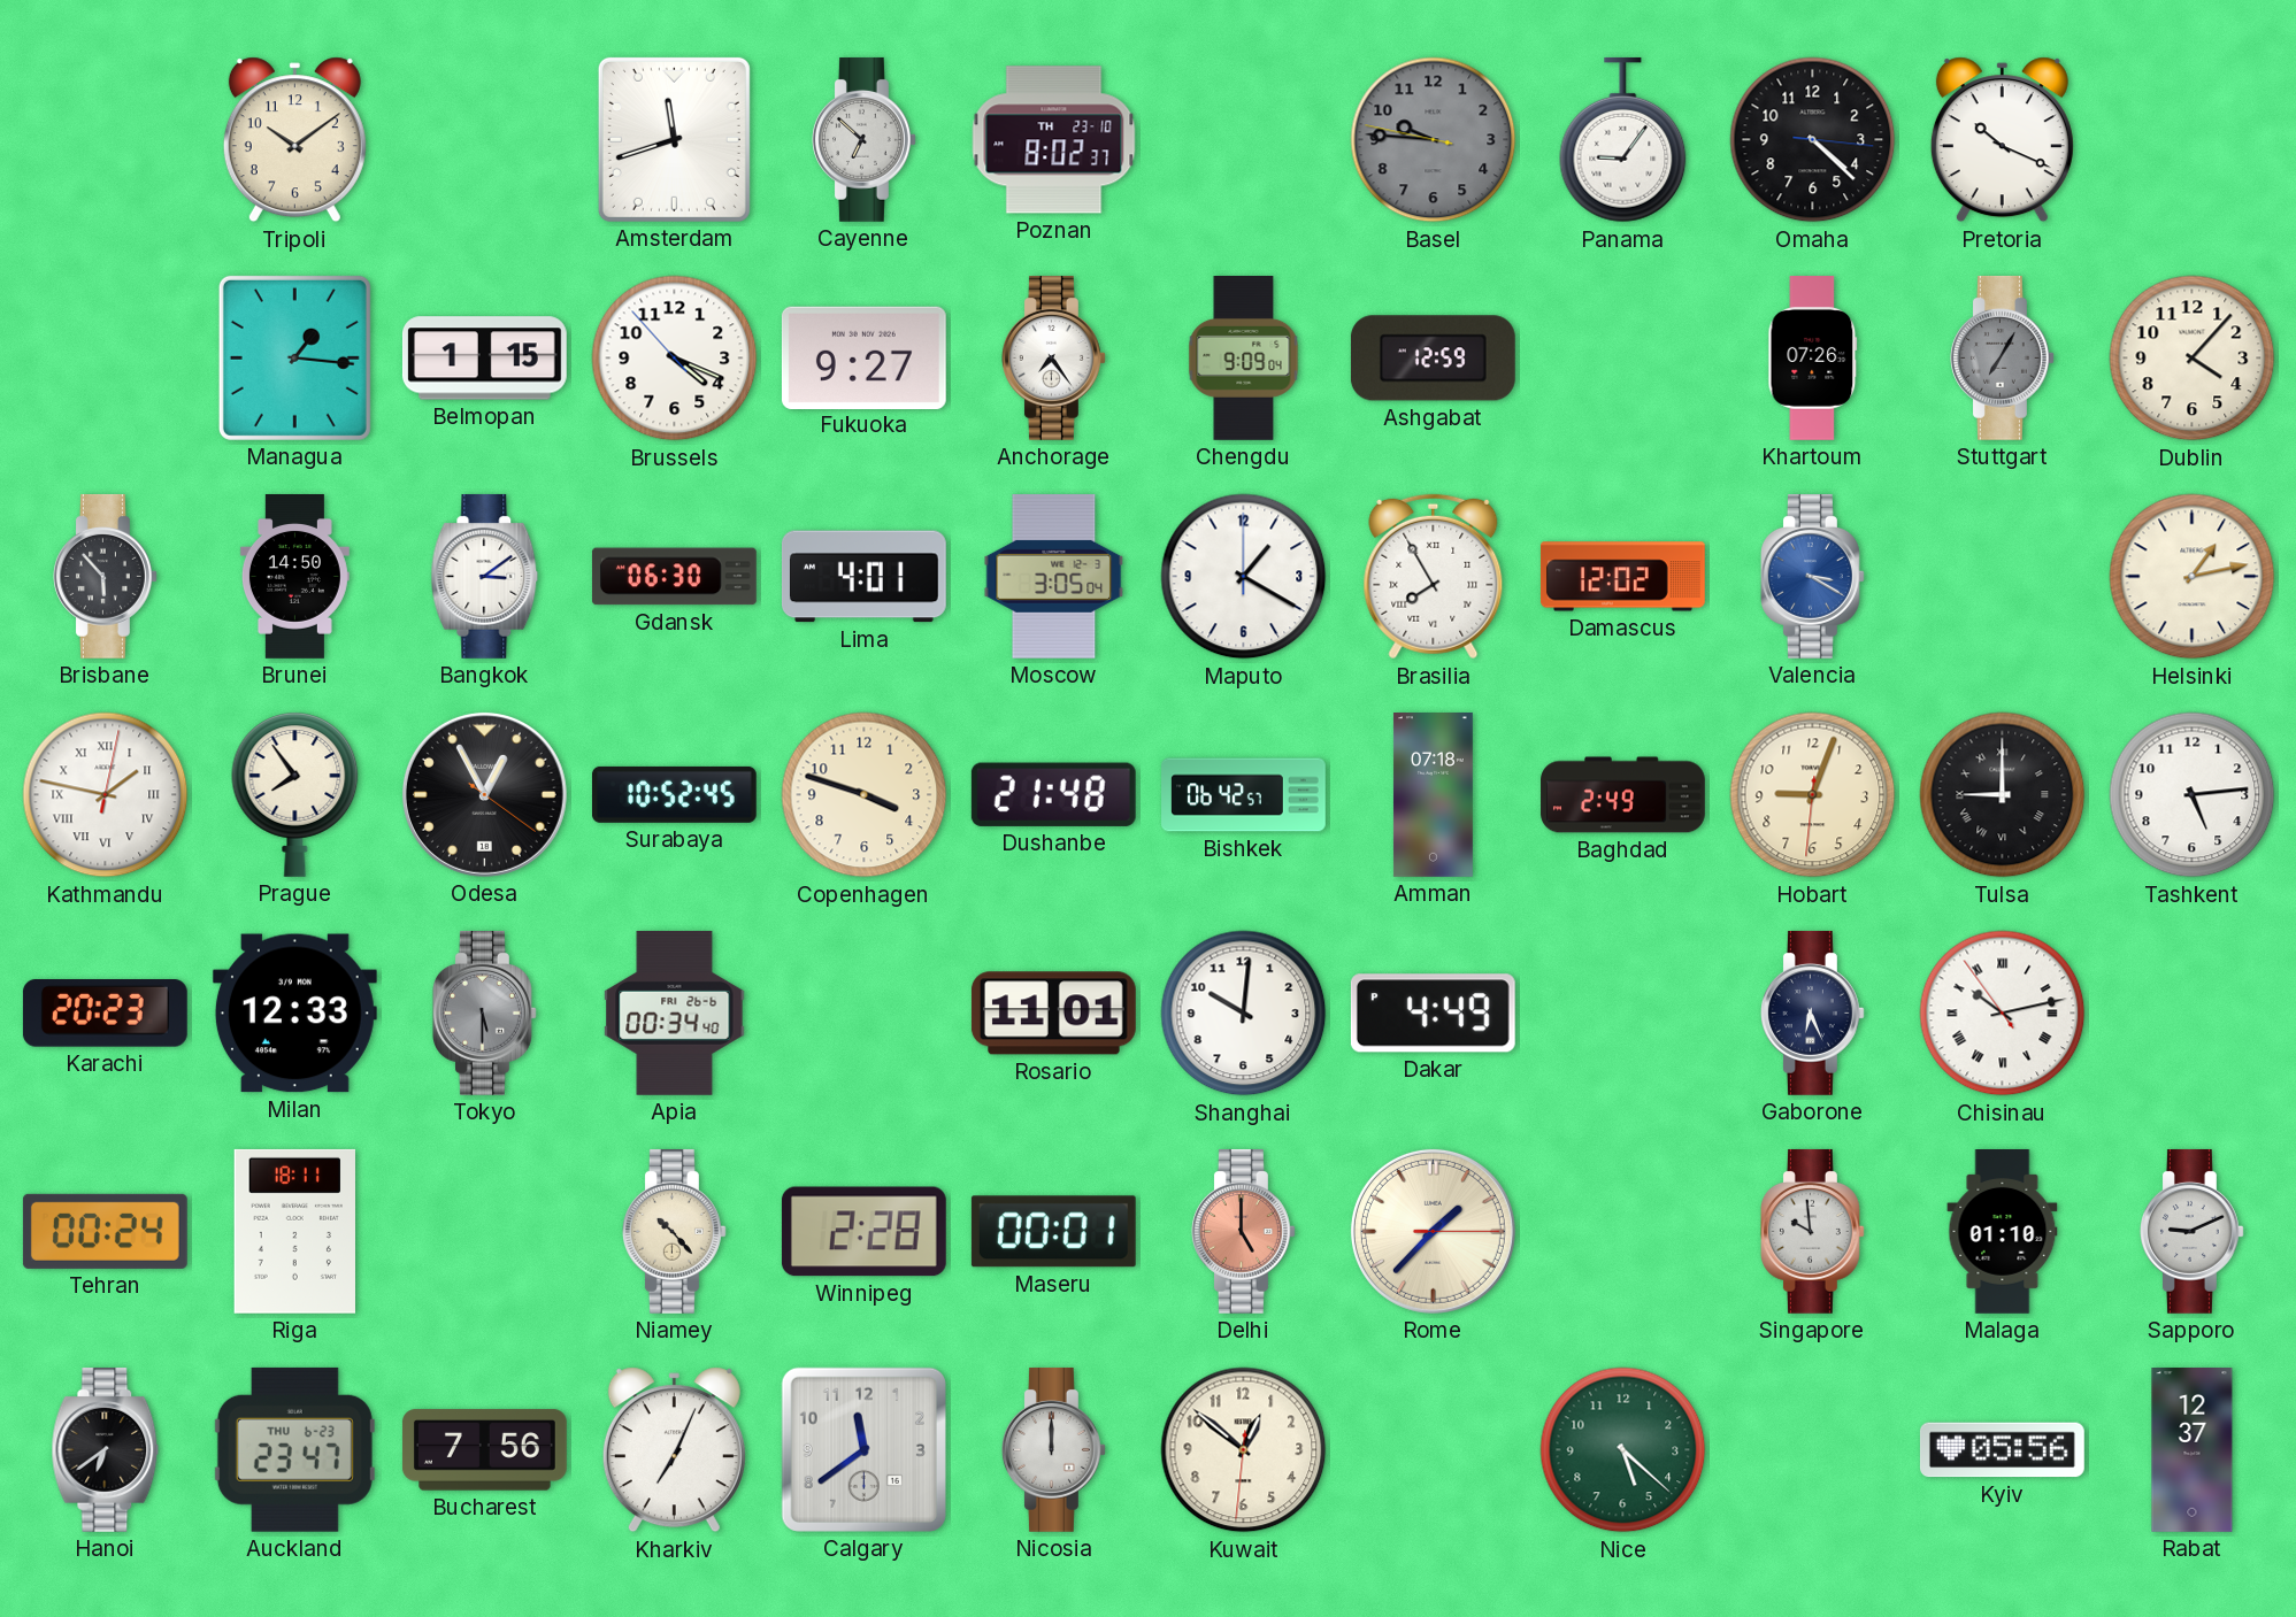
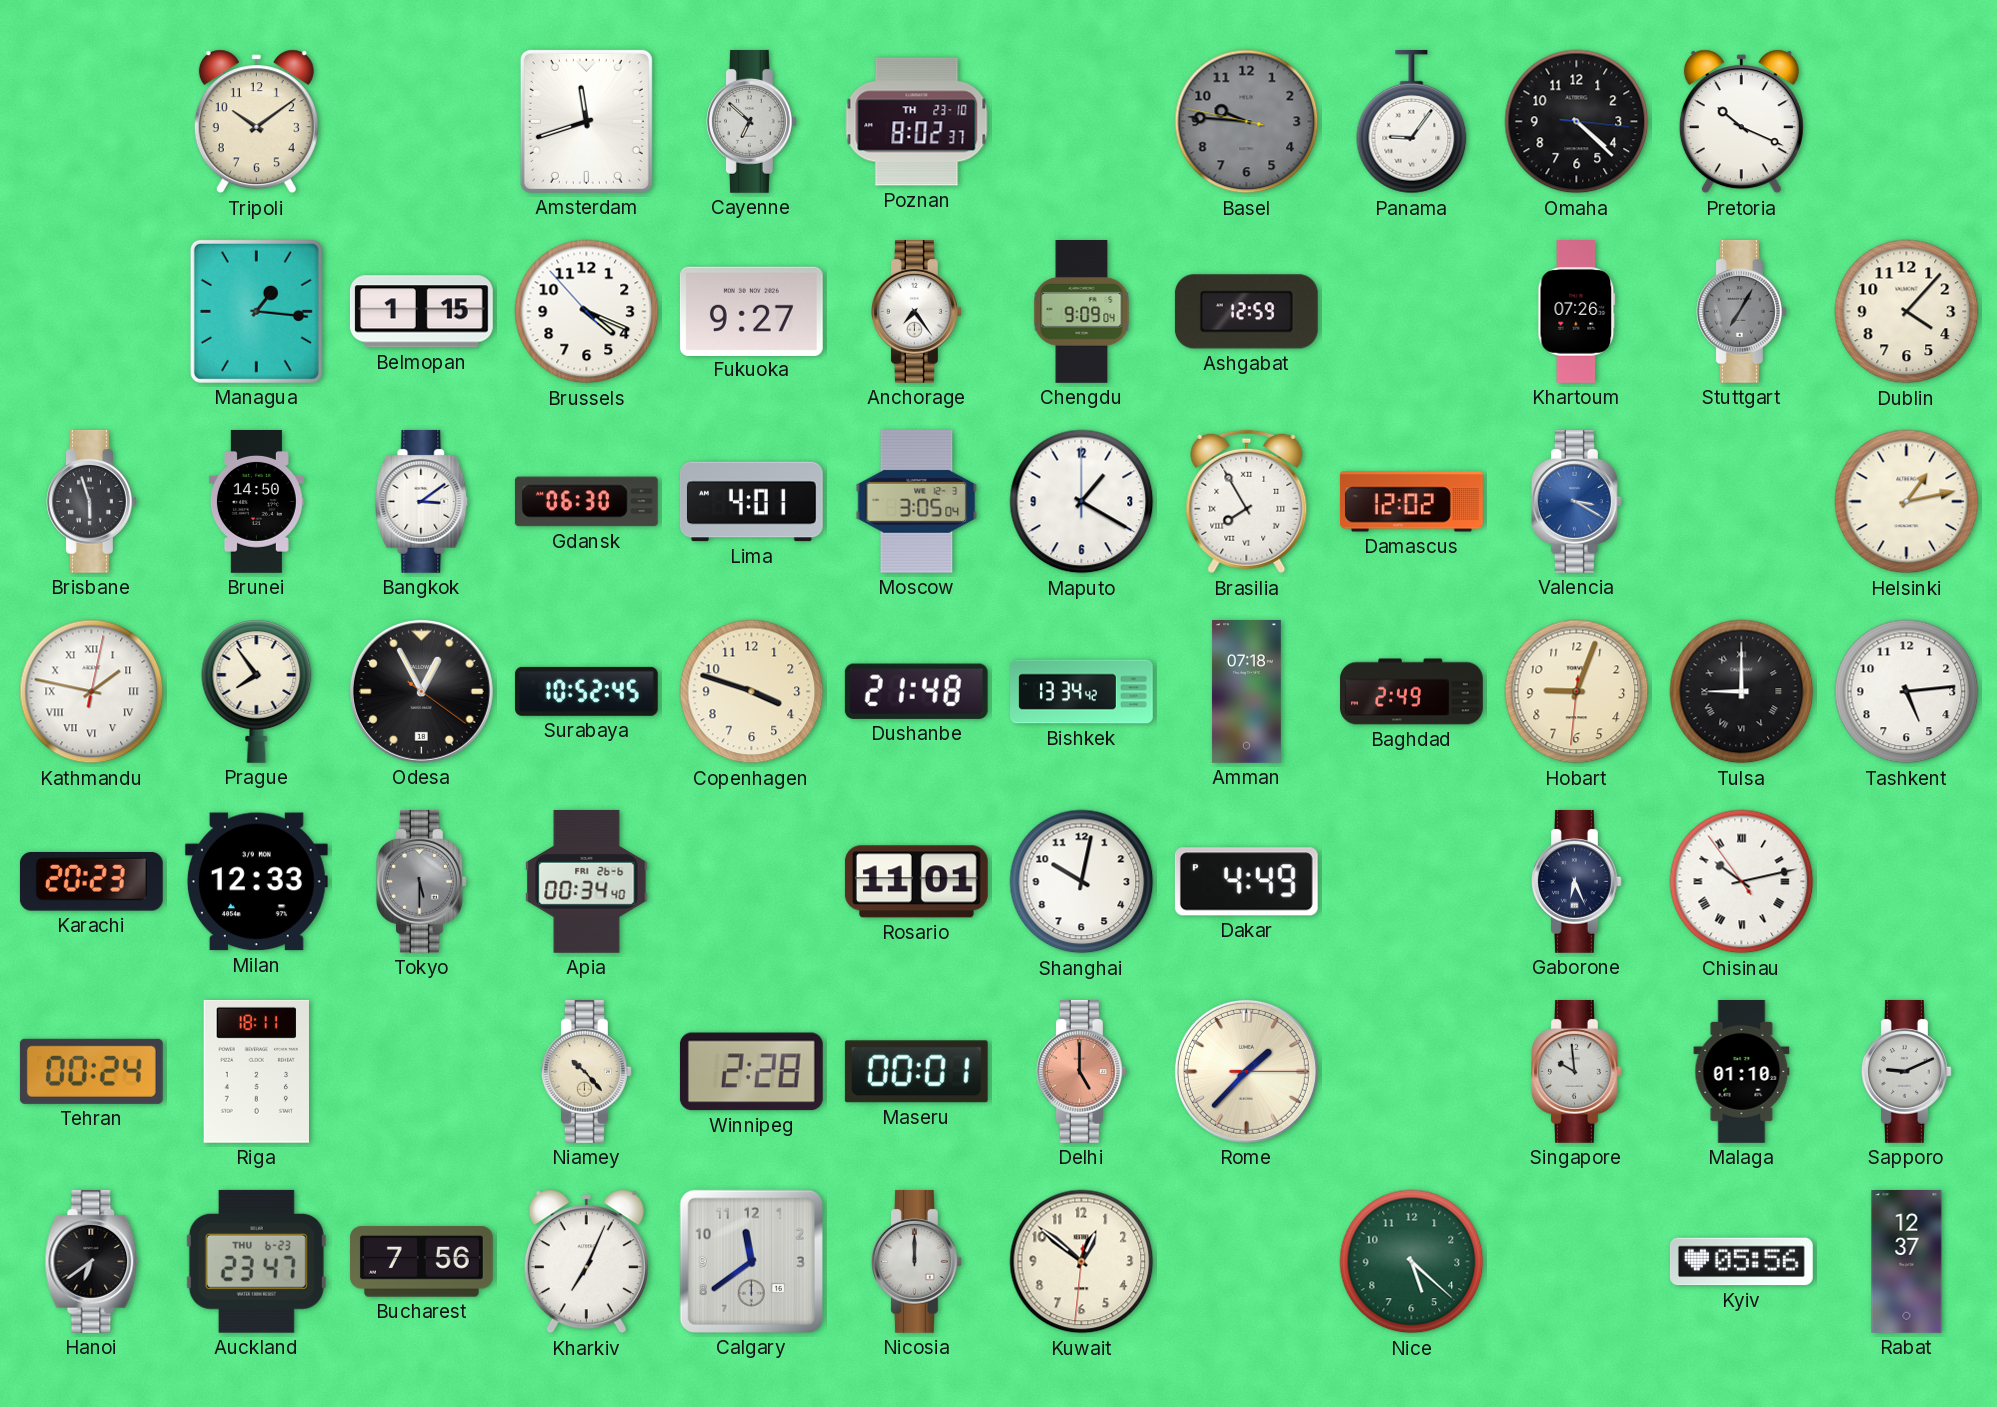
Brisbane: 5:53 -> 5:57
Bishkek: 06:42 -> 13:34
Shanghai: 10:01 -> 10:02
